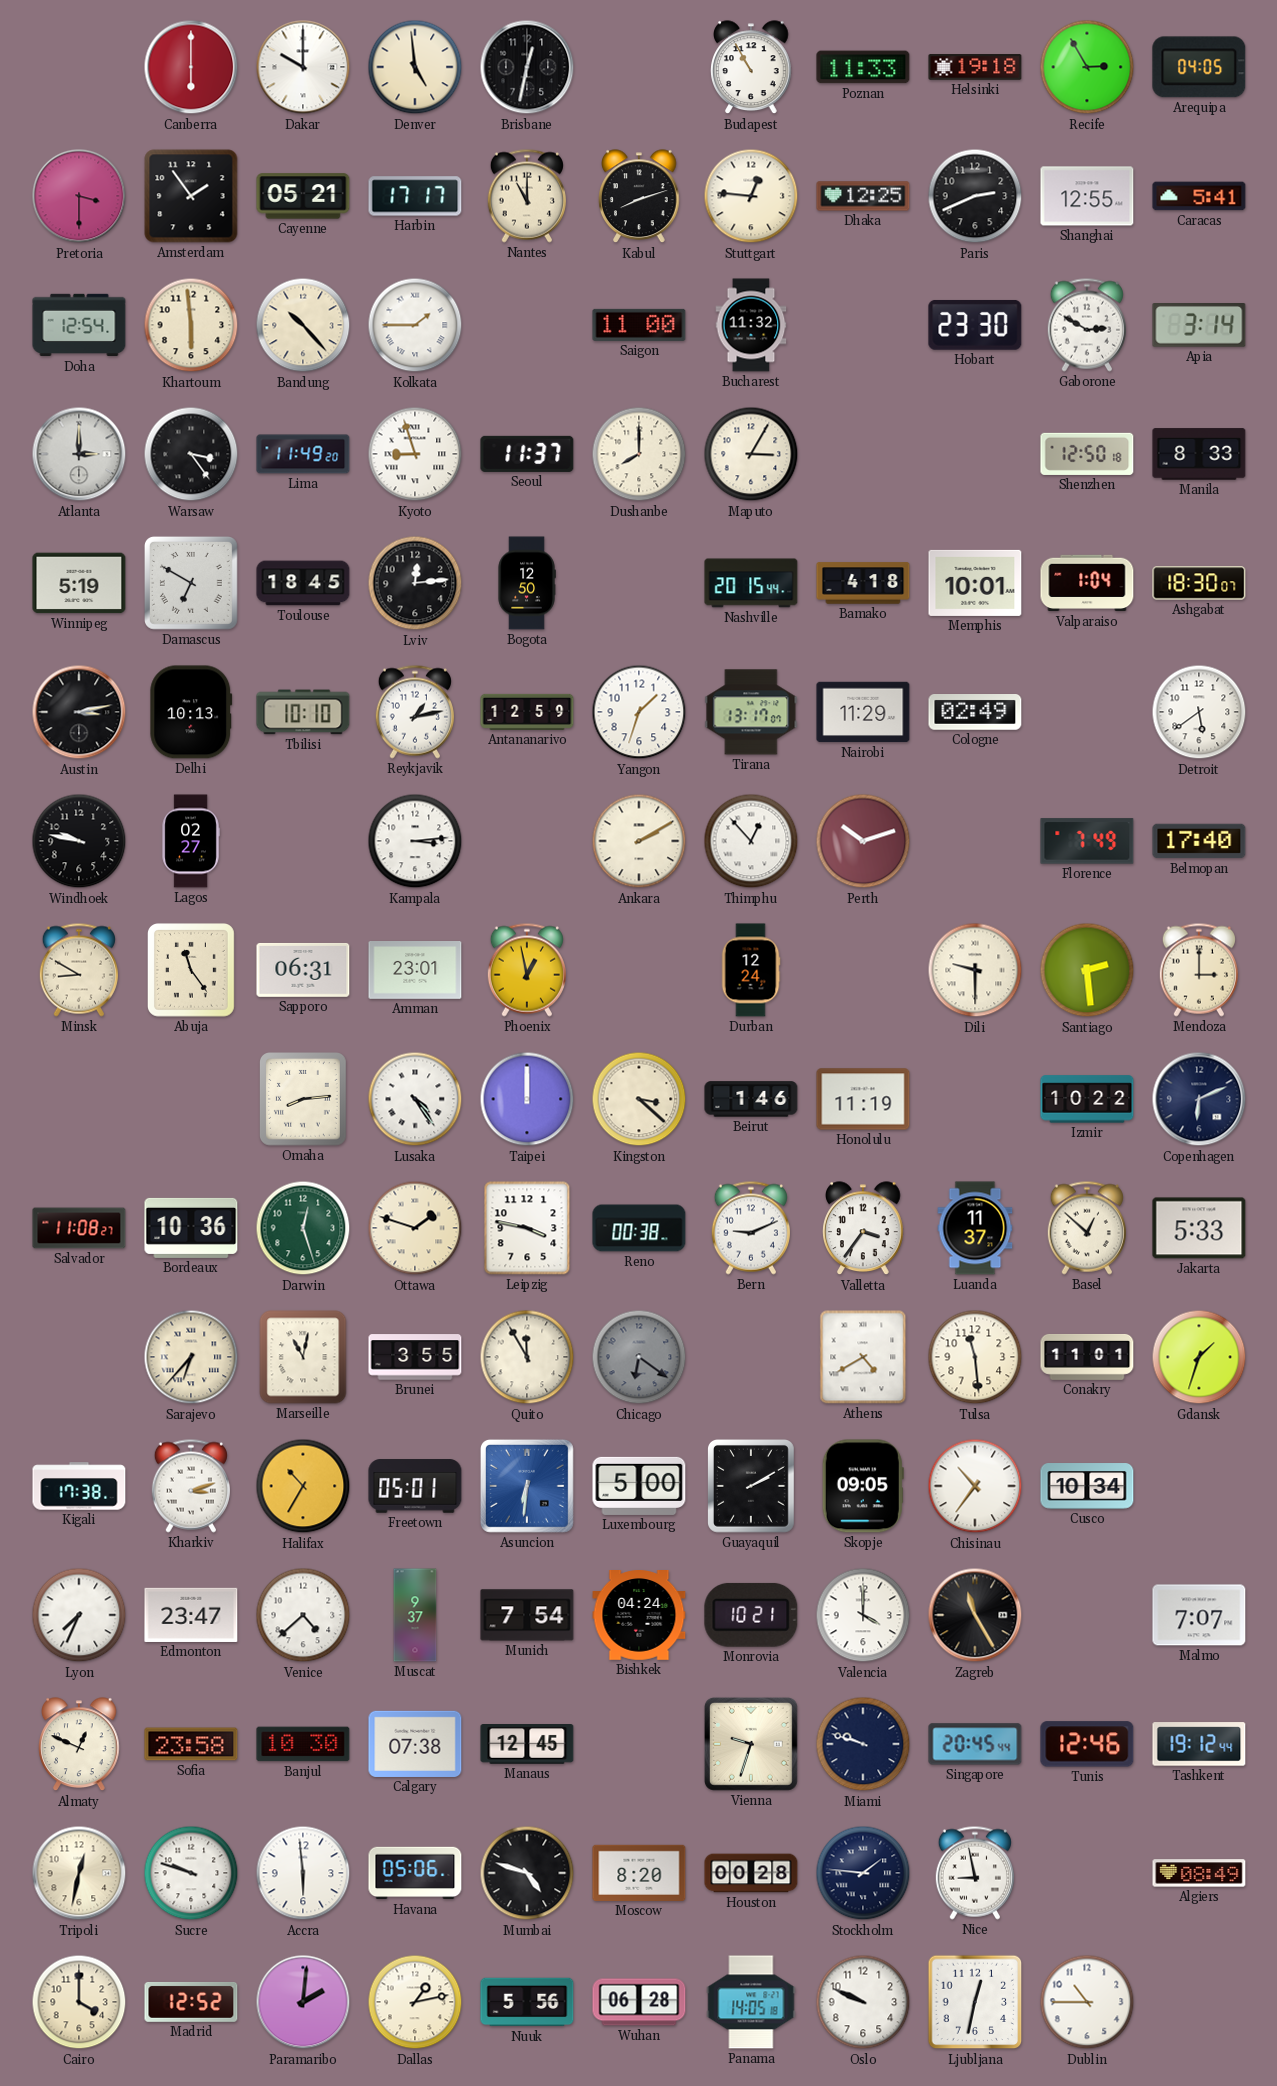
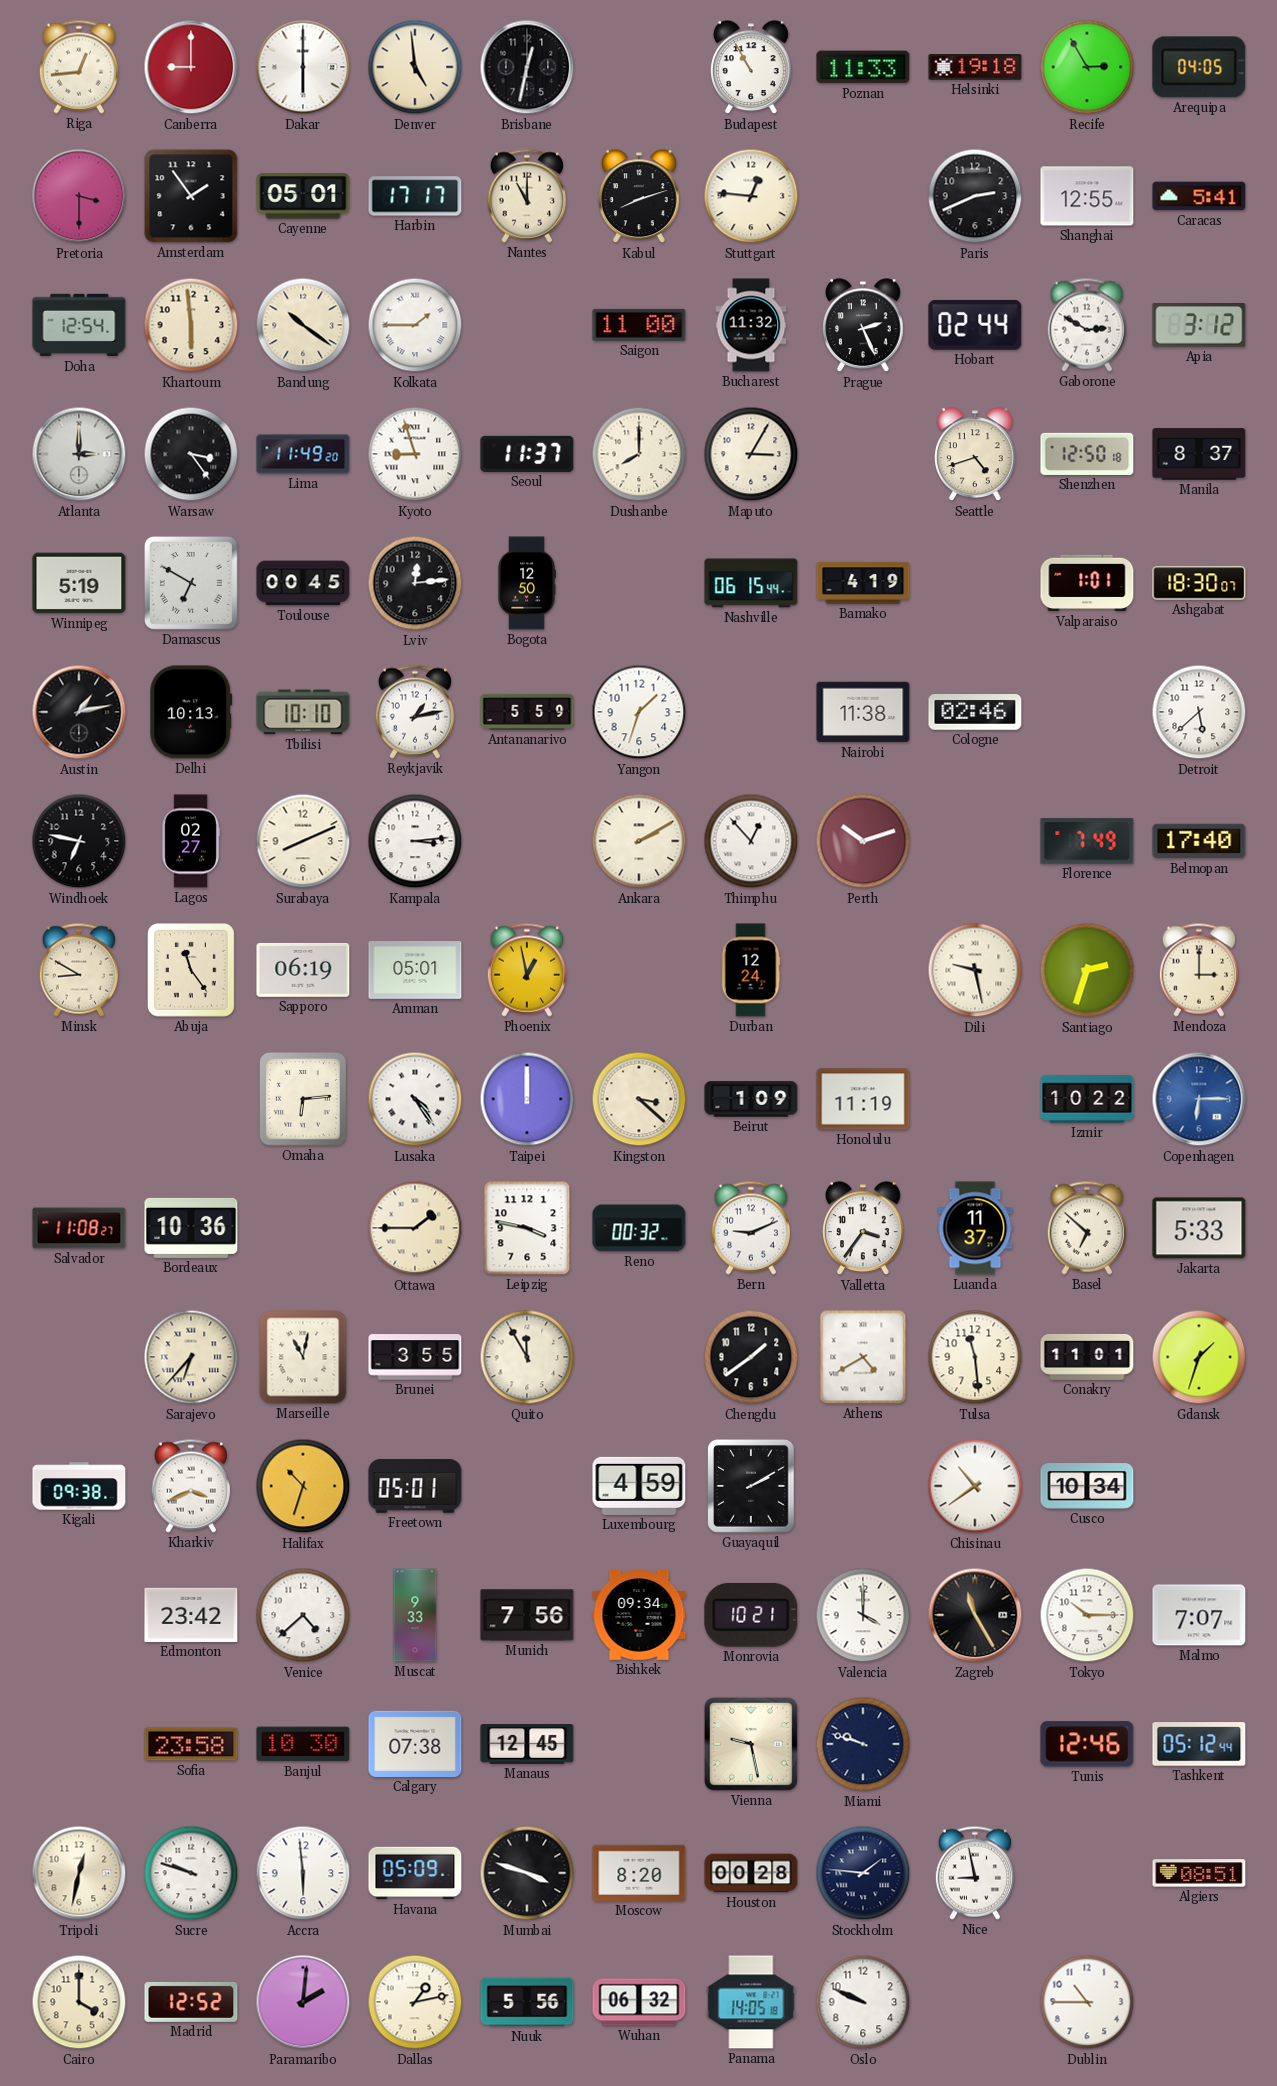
Riga: none -> 12:44
Canberra: 6:00 -> 9:00
Dakar: 10:00 -> 6:00
Cayenne: 05:21 -> 05:01
Dhaka: 12:25 -> none
Bandung: 10:23 -> 10:21
Prague: none -> 2:26
Hobart: 23:30 -> 02:44
Apia: 3:14 -> 3:12
Seattle: none -> 4:42
Manila: 8:33 -> 8:37
Toulouse: 18:45 -> 00:45
Nashville: 20:15 -> 06:15
Bamako: 4:18 -> 4:19
Memphis: 10:01 -> none
Valparaiso: 1:04 -> 1:01
Austin: 3:13 -> 1:13
Antananarivo: 12:59 -> 5:59
Tirana: 13:17 -> none
Nairobi: 11:29 -> 11:38
Cologne: 02:49 -> 02:46
Detroit: 5:39 -> 5:38
Windhoek: 9:47 -> 6:47
Surabaya: none -> 8:11
Sapporo: 06:31 -> 06:19
Amman: 23:01 -> 05:01
Dili: 9:30 -> 9:28
Santiago: 2:29 -> 2:33
Omaha: 8:14 -> 6:14
Beirut: 1:46 -> 1:09
Copenhagen: 6:11 -> 6:15
Copenhagen dial: navy -> blue
Darwin: 12:27 -> none
Ottawa: 1:48 -> 1:45
Reno: 00:38 -> 00:32
Basel: 12:52 -> 6:52
Chicago: 6:21 -> none
Chengdu: none -> 1:39
Kigali: 17:38 -> 09:38
Kharkiv: 3:12 -> 3:41
Halifax: 10:35 -> 10:33
Asuncion: 6:31 -> none
Luxembourg: 5:00 -> 4:59
Skopje: 09:05 -> none
Chisinau: 10:36 -> 10:39
Lyon: 7:34 -> none
Edmonton: 23:47 -> 23:42
Muscat: 9:37 -> 9:33
Munich: 7:54 -> 7:56
Bishkek: 04:24 -> 09:34
Tokyo: none -> 10:15
Almaty: 12:49 -> none
Vienna: 9:33 -> 9:28
Singapore: 20:45 -> none
Tashkent: 19:12 -> 05:12
Havana: 05:06 -> 05:09
Mumbai: 4:48 -> 3:48
Algiers: 08:49 -> 08:51
Wuhan: 06:28 -> 06:32
Ljubljana: 12:32 -> none
